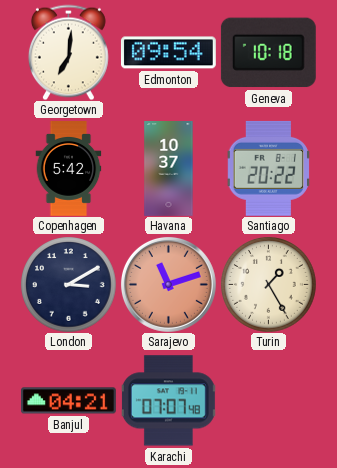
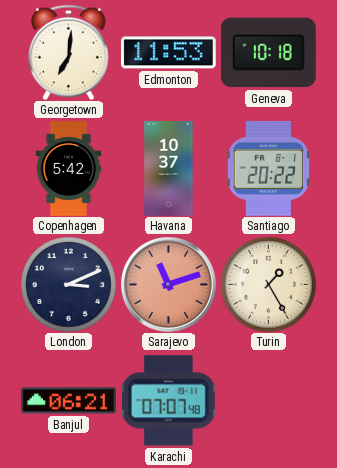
Edmonton: 09:54 -> 11:53
London: 3:10 -> 3:11
Banjul: 04:21 -> 06:21
